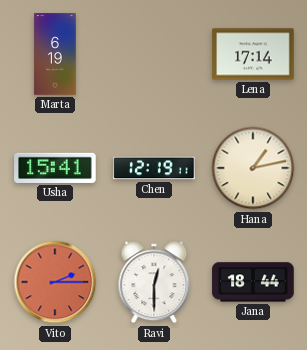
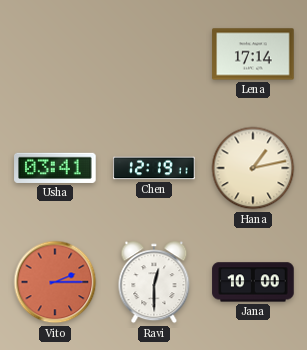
Marta: 6:19 -> none
Usha: 15:41 -> 03:41
Jana: 18:44 -> 10:00
